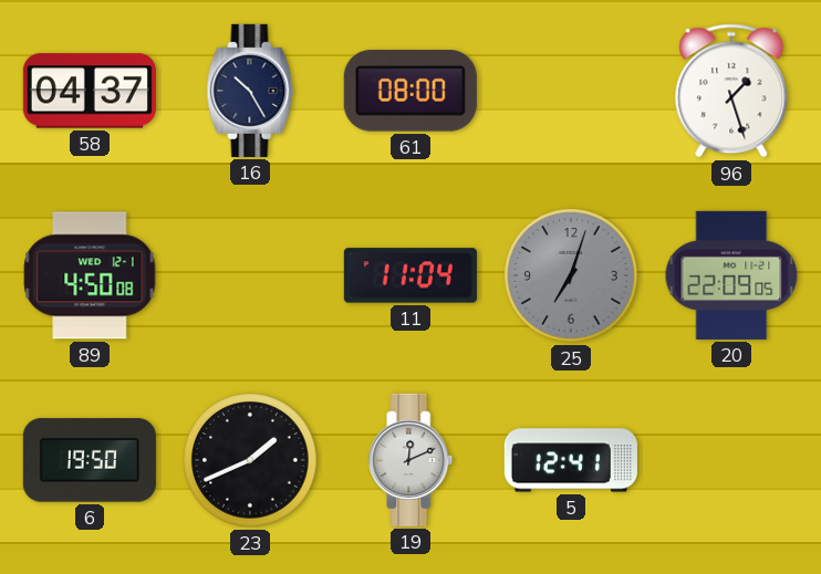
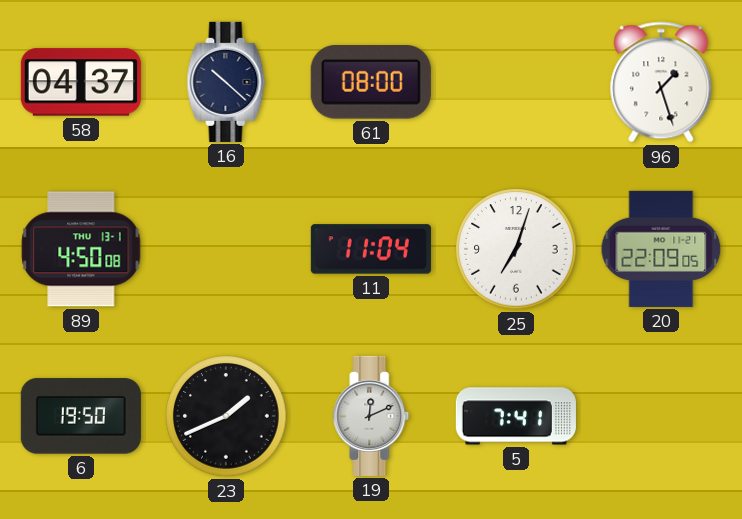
16: 10:25 -> 10:22
89 date: WED 12-1 -> THU 13-1
25 dial: grey -> white
5: 12:41 -> 7:41
